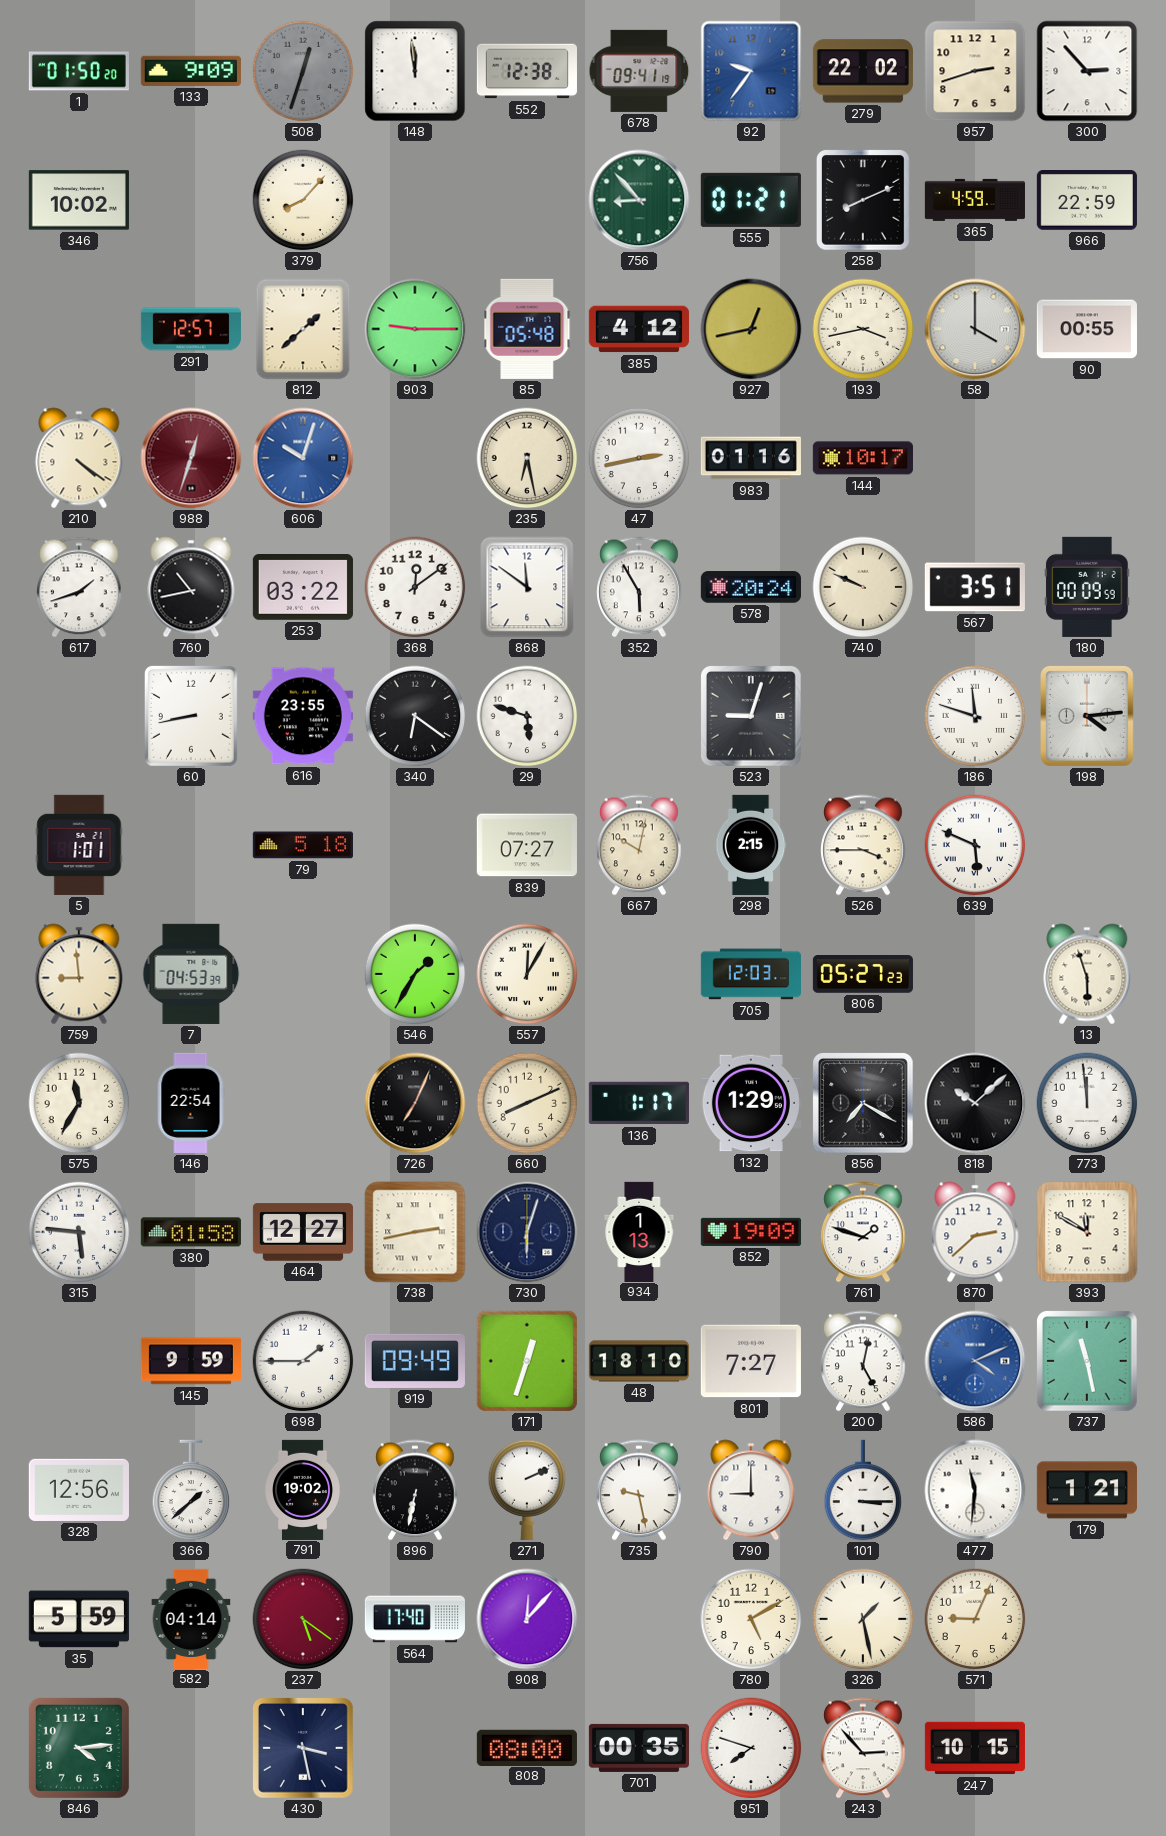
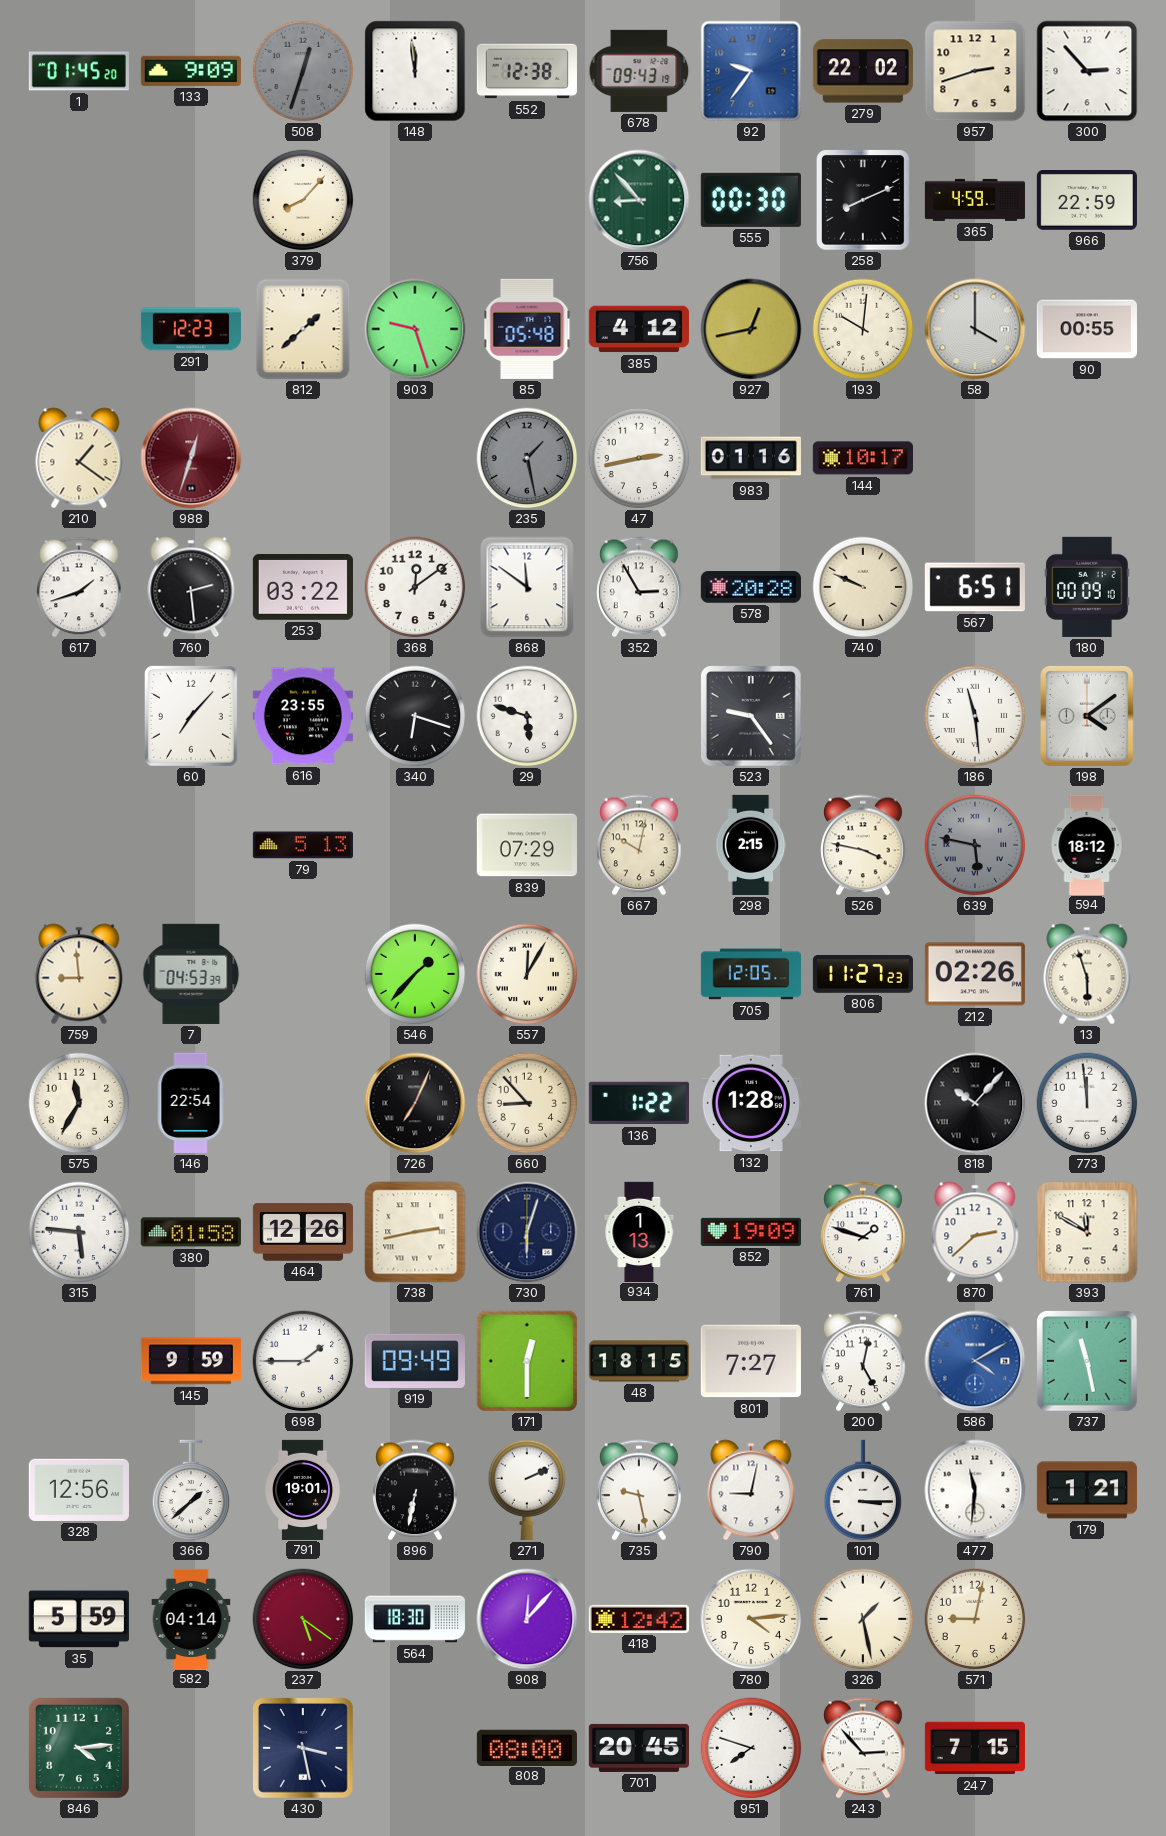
1: 01:50 -> 01:45
678: 09:41 -> 09:43
346: 10:02 -> none
555: 01:21 -> 00:30
291: 12:57 -> 12:23
903: 9:15 -> 9:27
193: 3:43 -> 10:01
210: 4:21 -> 1:21
606: 10:03 -> none
235: 6:28 -> 1:28
235 dial: cream -> grey
760: 10:43 -> 2:29
352: 5:55 -> 2:55
578: 20:24 -> 20:28
567: 3:51 -> 6:51
180: 00:09:59 -> 00:09:10
60: 8:43 -> 7:07
340: 6:21 -> 6:18
523: 9:03 -> 9:24
186: 11:48 -> 11:29
198: 4:14 -> 4:09
5: 1:01 -> none
79: 5:18 -> 5:13
839: 07:27 -> 07:29
526: 3:45 -> 3:47
639: 5:49 -> 5:47
639 dial: white -> grey
594: none -> 18:12
546: 1:35 -> 1:37
705: 12:03 -> 12:05
806: 05:27 -> 11:27
212: none -> 02:26
660: 8:11 -> 8:53
136: 1:17 -> 1:22
132: 1:29 -> 1:28
856: 7:20 -> none
818: 10:08 -> 10:07
464: 12:27 -> 12:26
171: 12:33 -> 12:30
48: 18:10 -> 18:15
586: 4:11 -> 4:10
791: 19:02 -> 19:01
790: 9:00 -> 9:02
564: 17:40 -> 18:30
418: none -> 12:42
780: 5:10 -> 4:14
571: 9:04 -> 9:02
701: 00:35 -> 20:45
247: 10:15 -> 7:15
